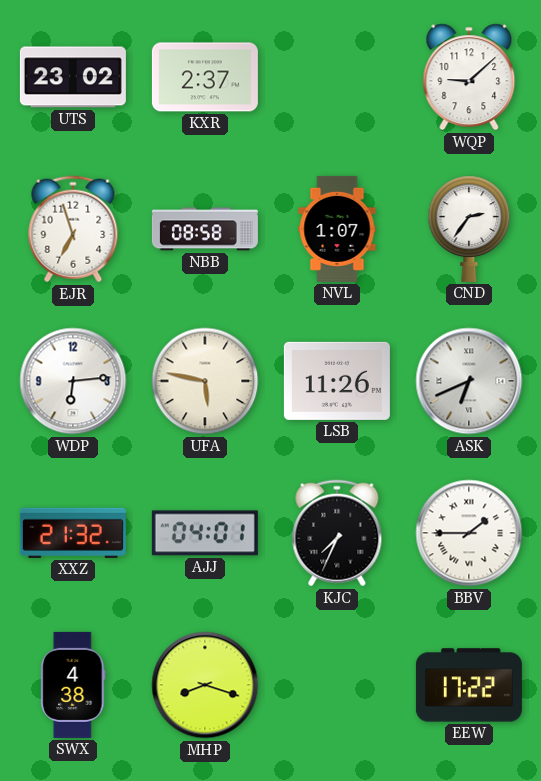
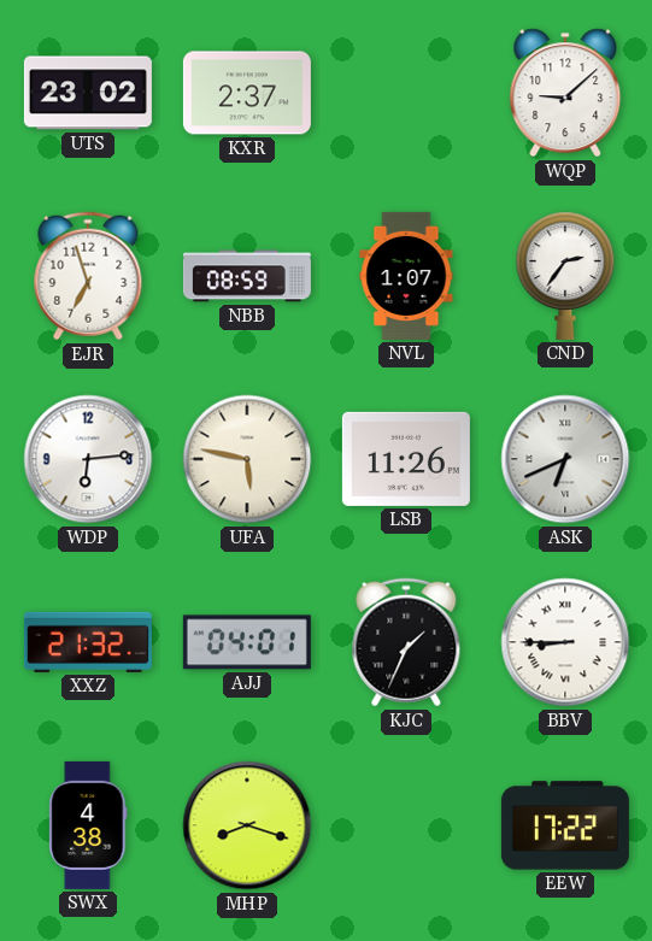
NBB: 08:58 -> 08:59
KJC: 7:34 -> 1:34
BBV: 1:45 -> 8:45
